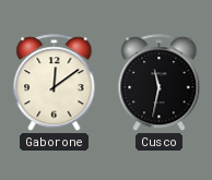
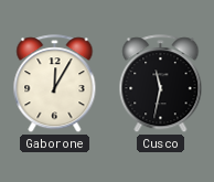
Gaborone: 12:09 -> 12:05
